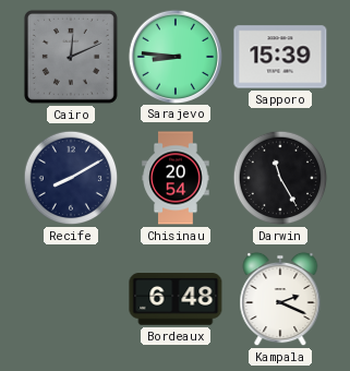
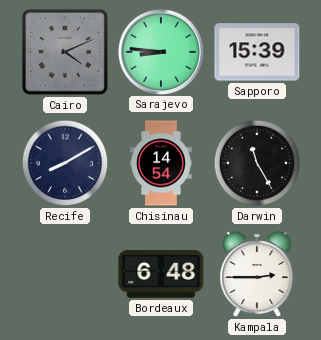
Cairo: 12:11 -> 4:11
Chisinau: 20:54 -> 14:54
Kampala: 2:19 -> 2:45
